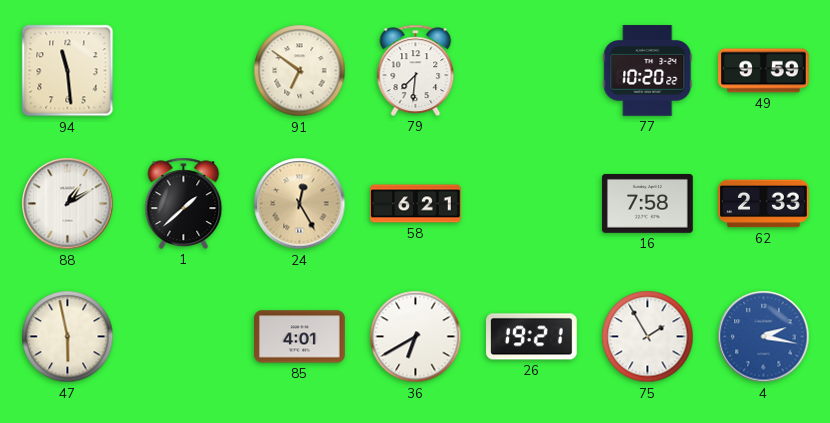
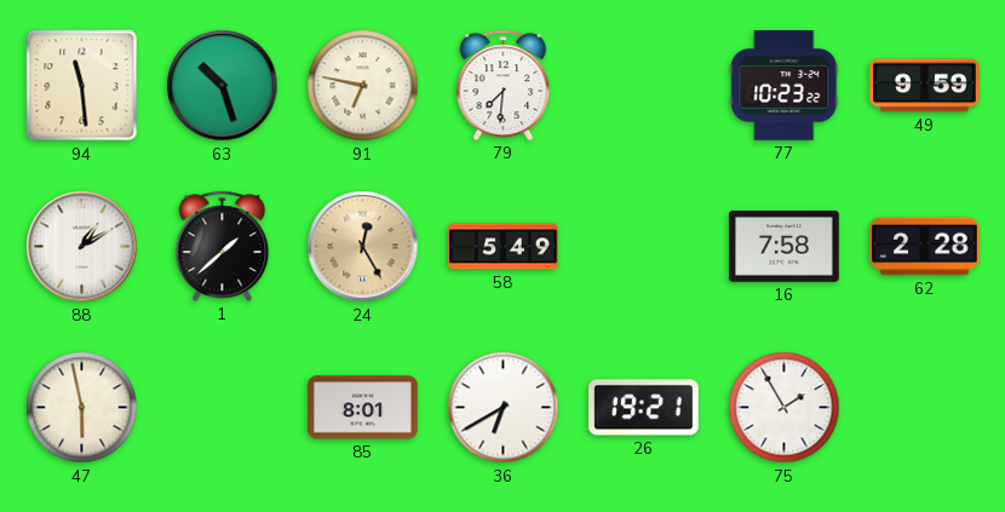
63: none -> 10:27
91: 6:51 -> 6:47
77: 10:20 -> 10:23
58: 6:21 -> 5:49
62: 2:33 -> 2:28
85: 4:01 -> 8:01
4: 2:17 -> none
